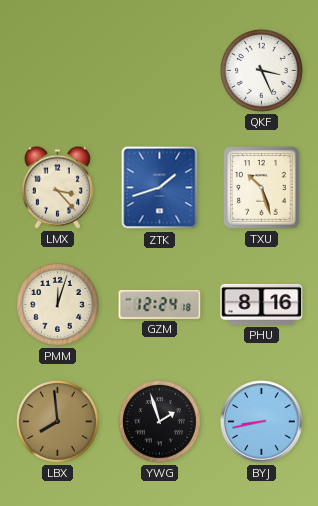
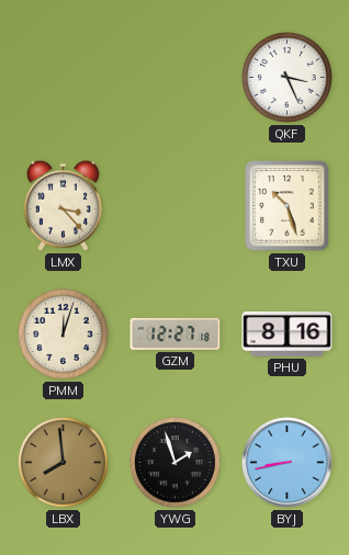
ZTK: 1:42 -> none
GZM: 12:24 -> 12:27
